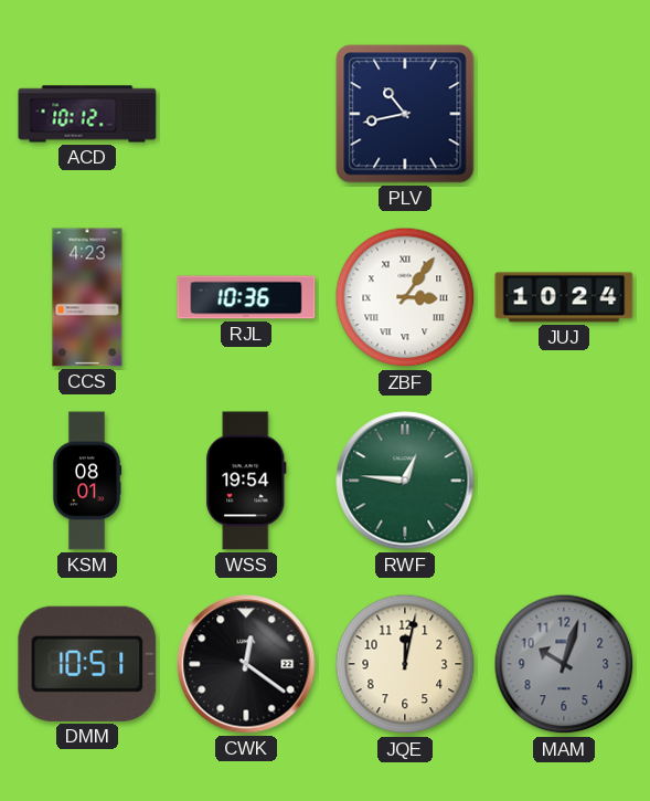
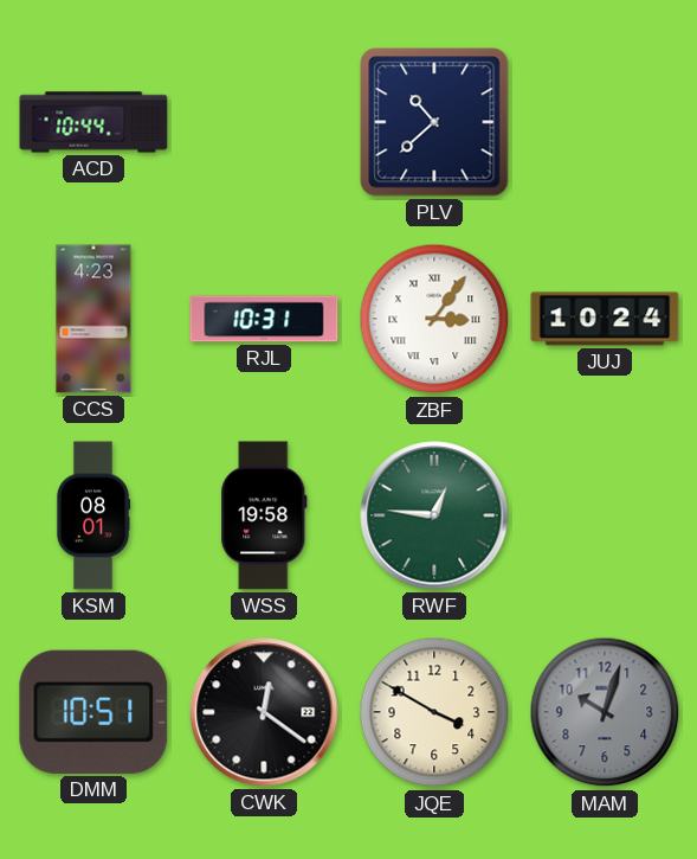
ACD: 10:12 -> 10:44
PLV: 10:43 -> 10:38
RJL: 10:36 -> 10:31
WSS: 19:54 -> 19:58
JQE: 12:02 -> 3:50
